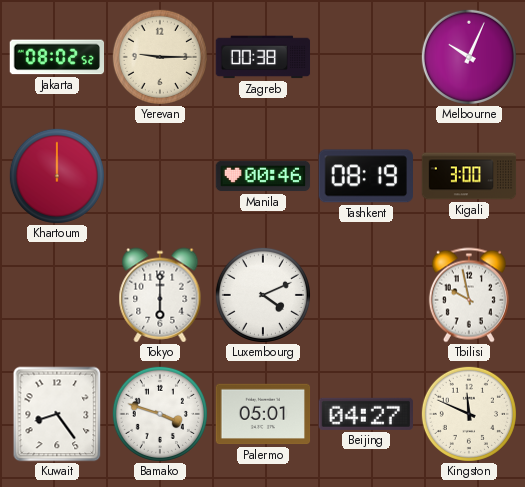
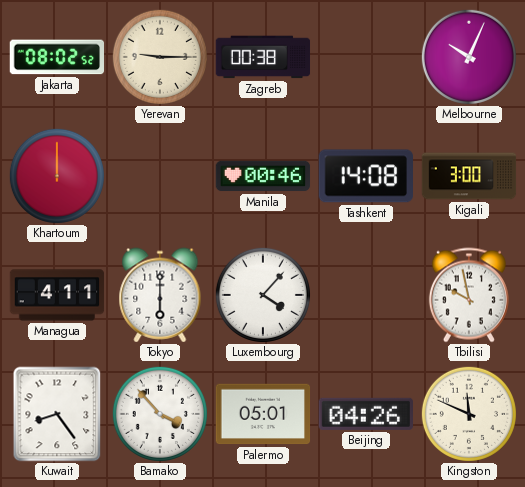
Tashkent: 08:19 -> 14:08
Managua: none -> 4:11
Luxembourg: 4:11 -> 4:07
Bamako: 3:48 -> 3:53
Beijing: 04:27 -> 04:26
